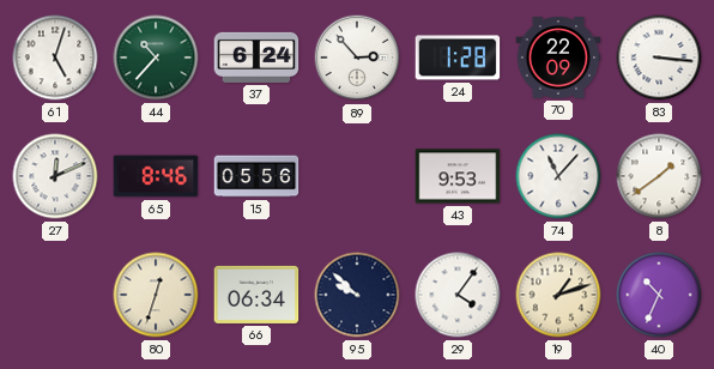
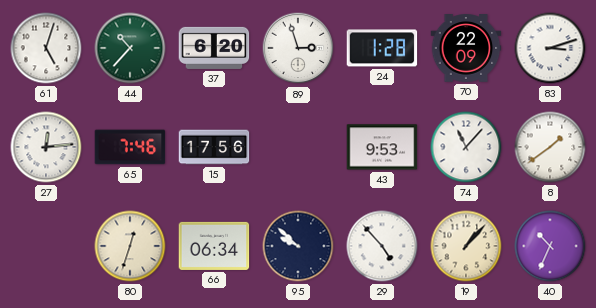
37: 6:24 -> 6:20
89: 2:53 -> 2:57
83: 3:16 -> 3:12
27: 12:11 -> 12:14
65: 8:46 -> 7:46
15: 05:56 -> 17:56
29: 4:06 -> 4:53
19: 1:12 -> 1:07
